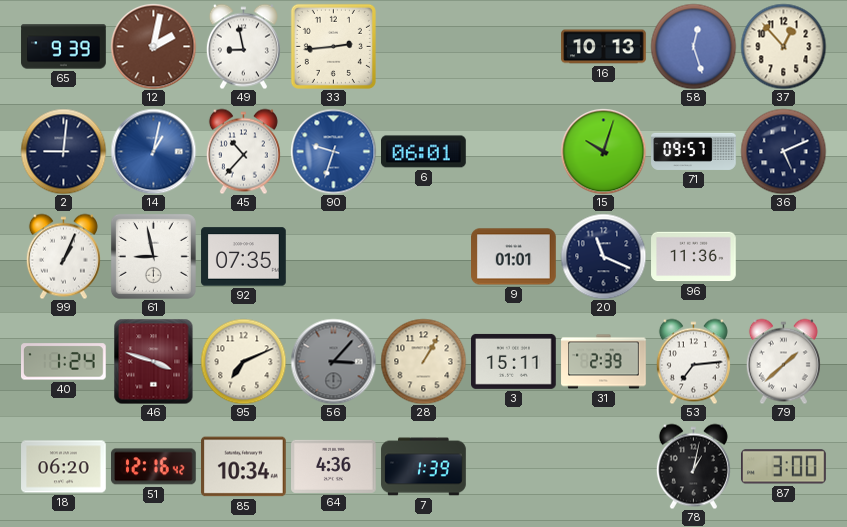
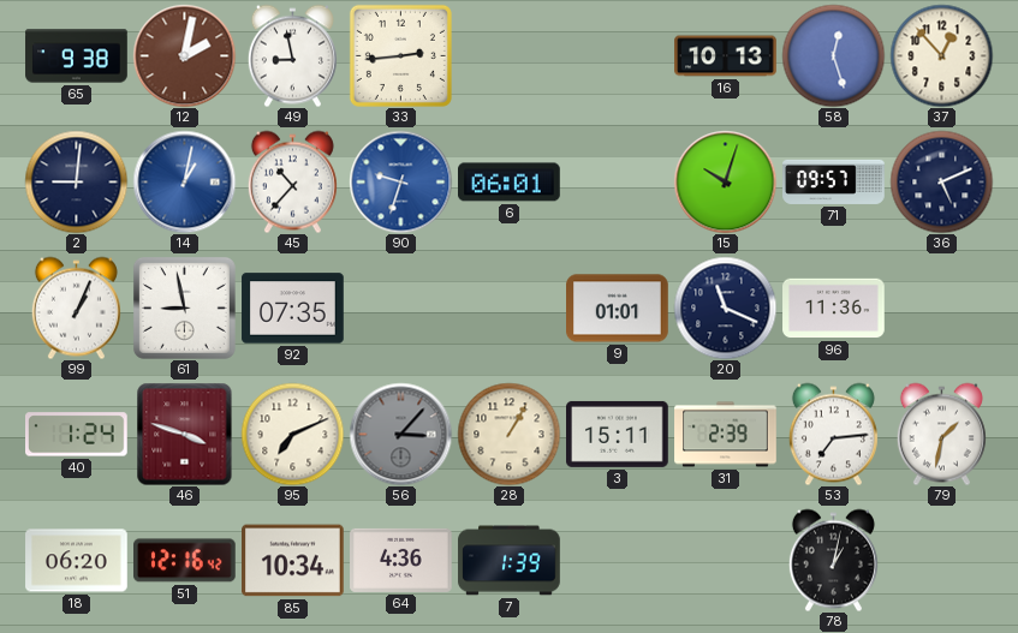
65: 9:39 -> 9:38
79: 1:38 -> 1:32
87: 3:00 -> none
